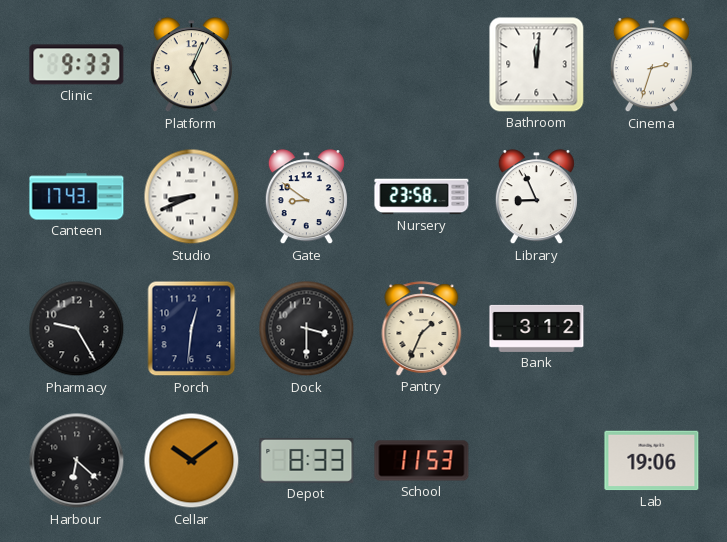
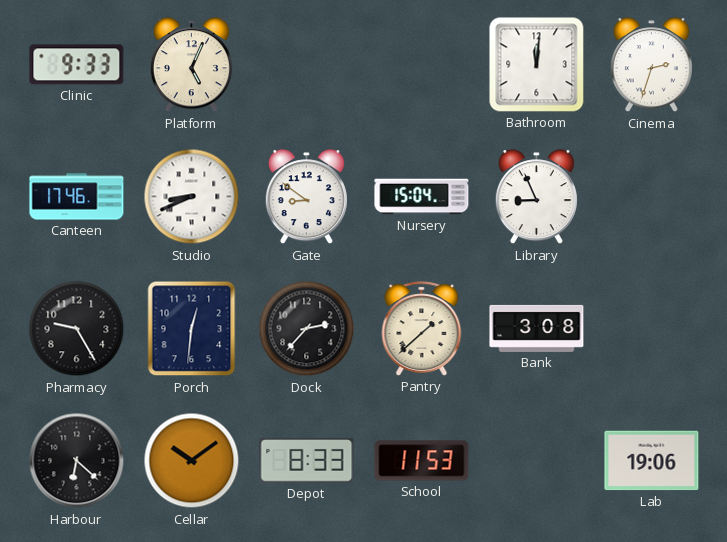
Canteen: 17:43 -> 17:46
Nursery: 23:58 -> 15:04
Dock: 3:30 -> 2:37
Pantry: 1:34 -> 1:38
Bank: 3:12 -> 3:08
